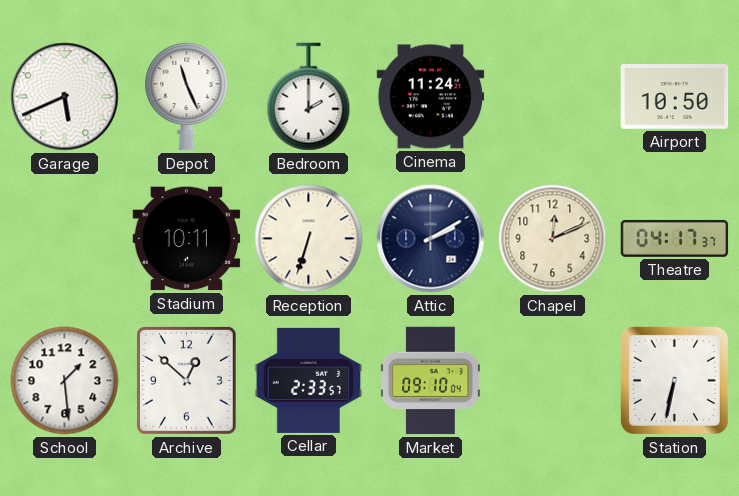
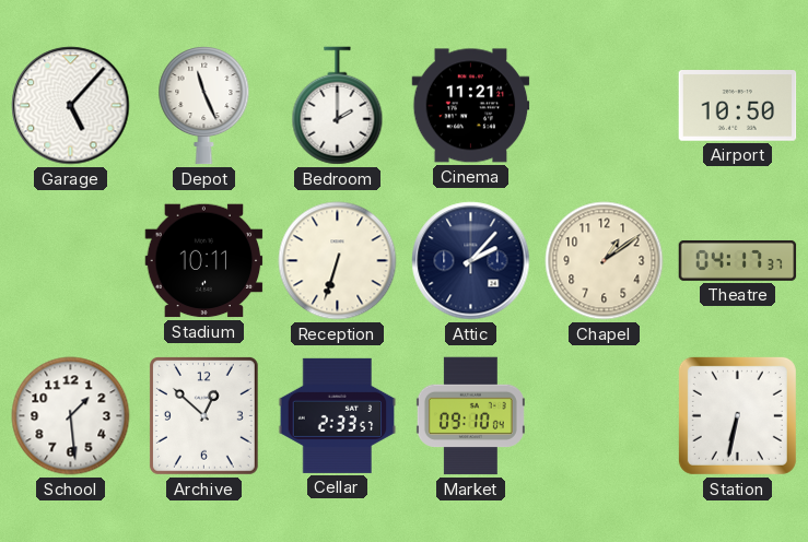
Garage: 5:41 -> 5:07
Cinema: 11:24 -> 11:21
Attic: 2:10 -> 2:07
Chapel: 12:11 -> 1:09
